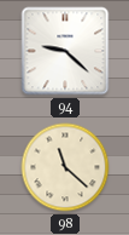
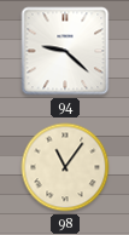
98: 11:22 -> 11:06
